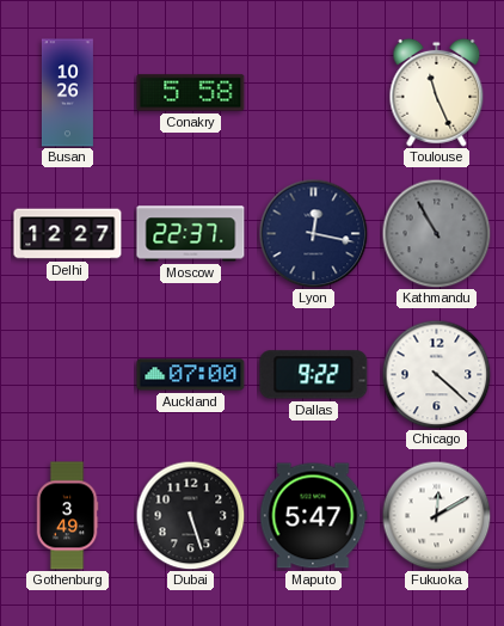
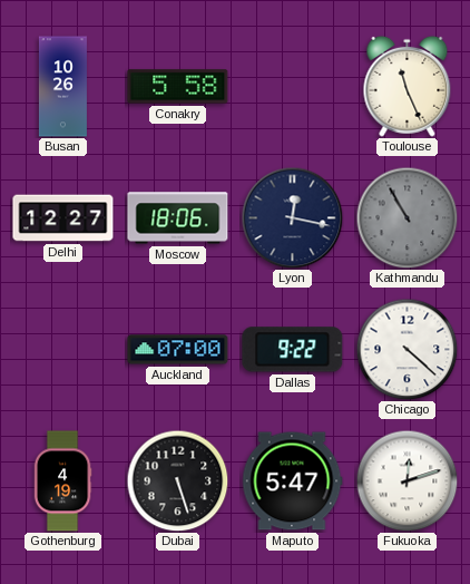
Moscow: 22:37 -> 18:06
Gothenburg: 3:49 -> 4:19
Fukuoka: 12:10 -> 12:12
